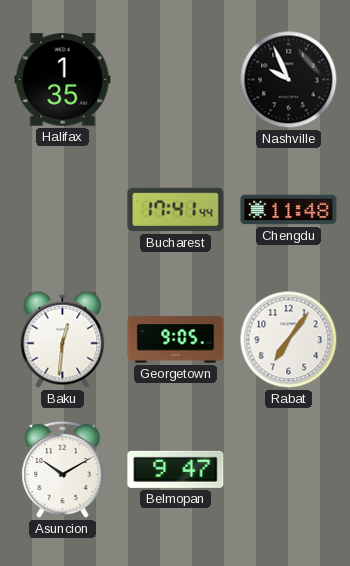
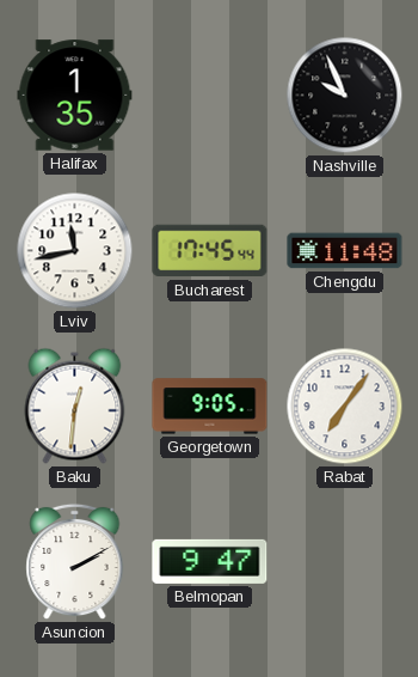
Lviv: none -> 11:43
Bucharest: 17:41 -> 17:45
Asuncion: 10:10 -> 2:10
